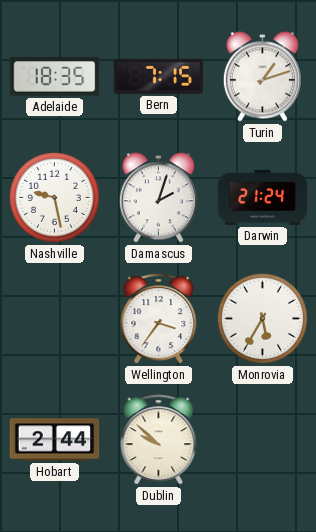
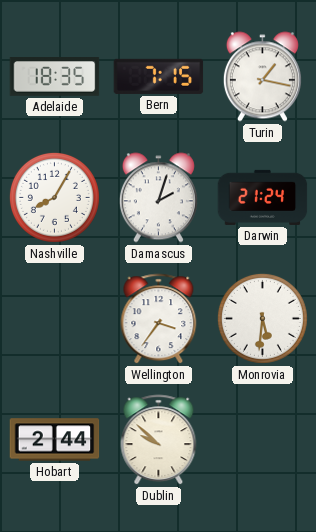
Turin: 1:12 -> 1:17
Nashville: 9:28 -> 8:05
Monrovia: 5:35 -> 5:31
